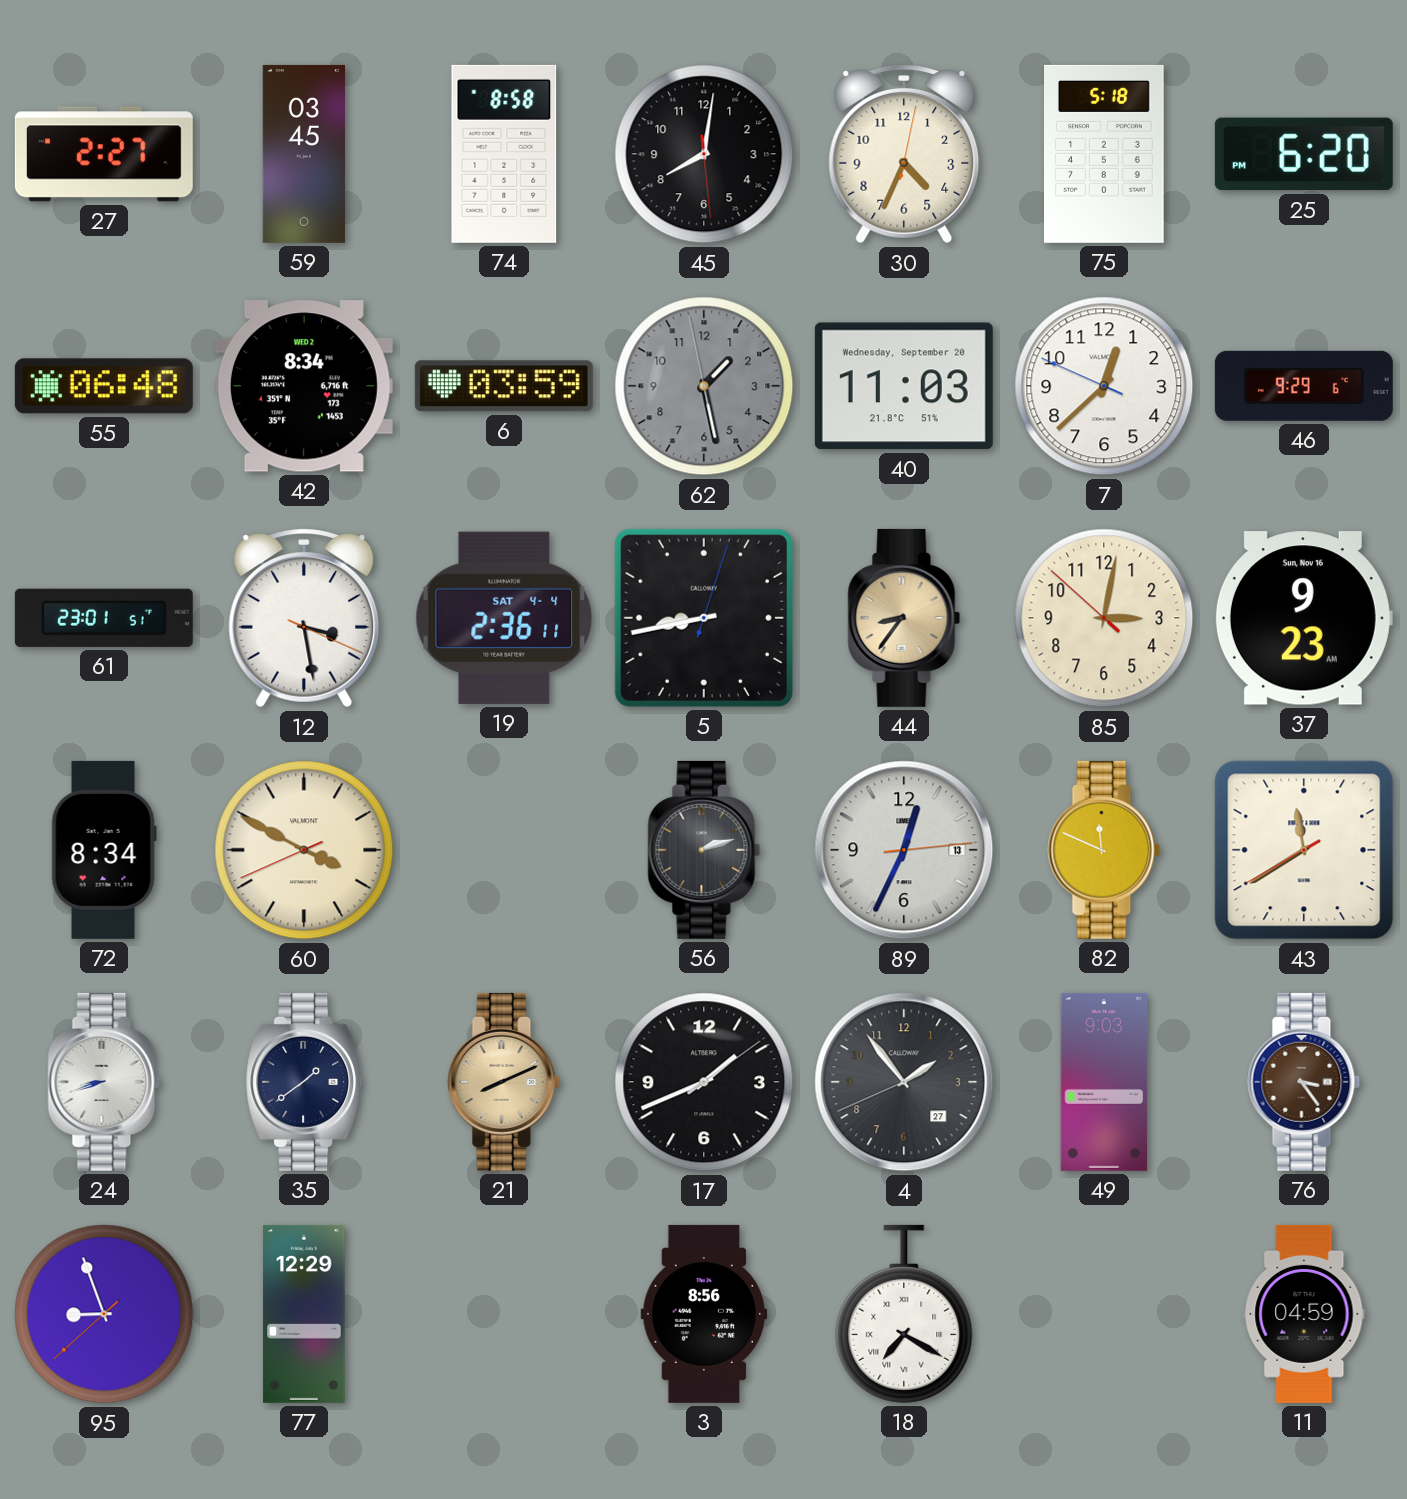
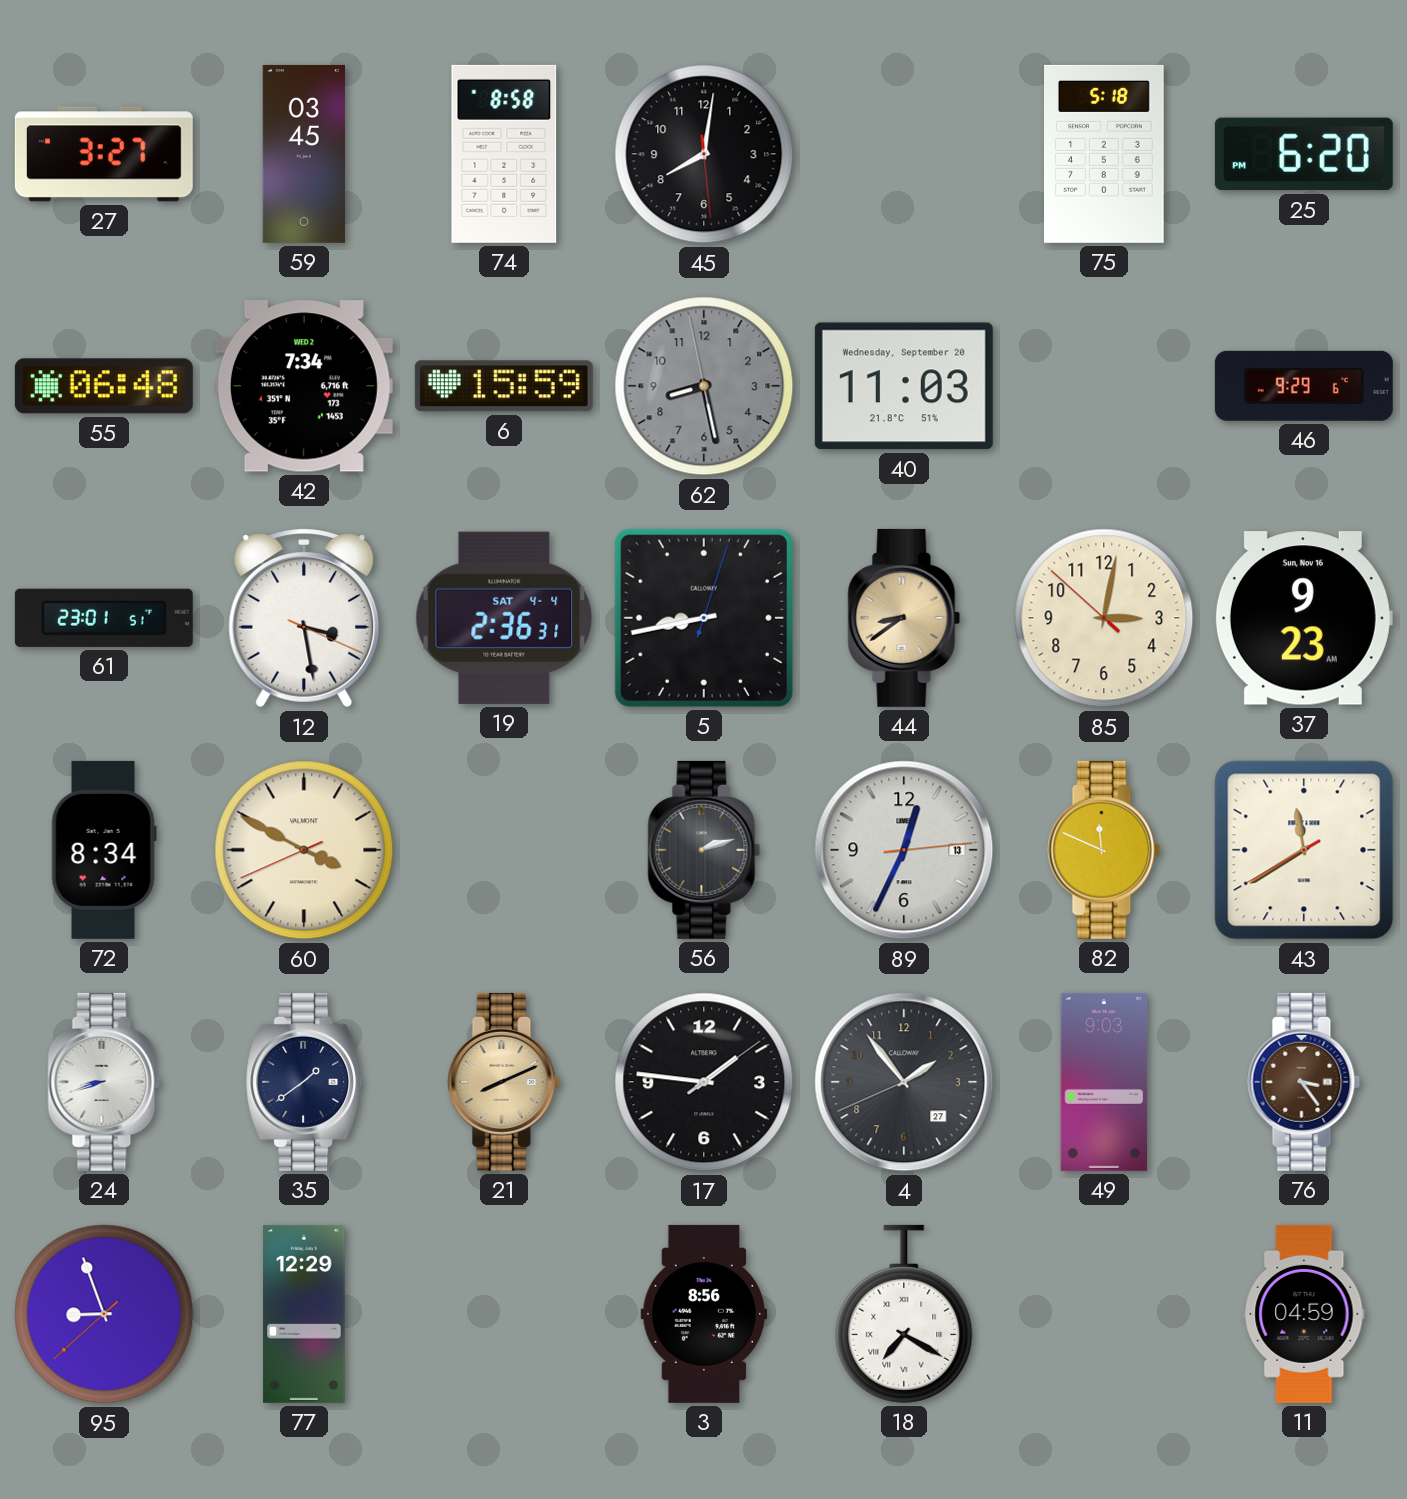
27: 2:27 -> 3:27
30: 4:34 -> none
42: 8:34 -> 7:34
6: 03:59 -> 15:59
62: 1:27 -> 8:27
7: 12:37 -> none
19: 2:36:11 -> 2:36:31
44: 8:36 -> 8:39
17: 1:41 -> 1:46
